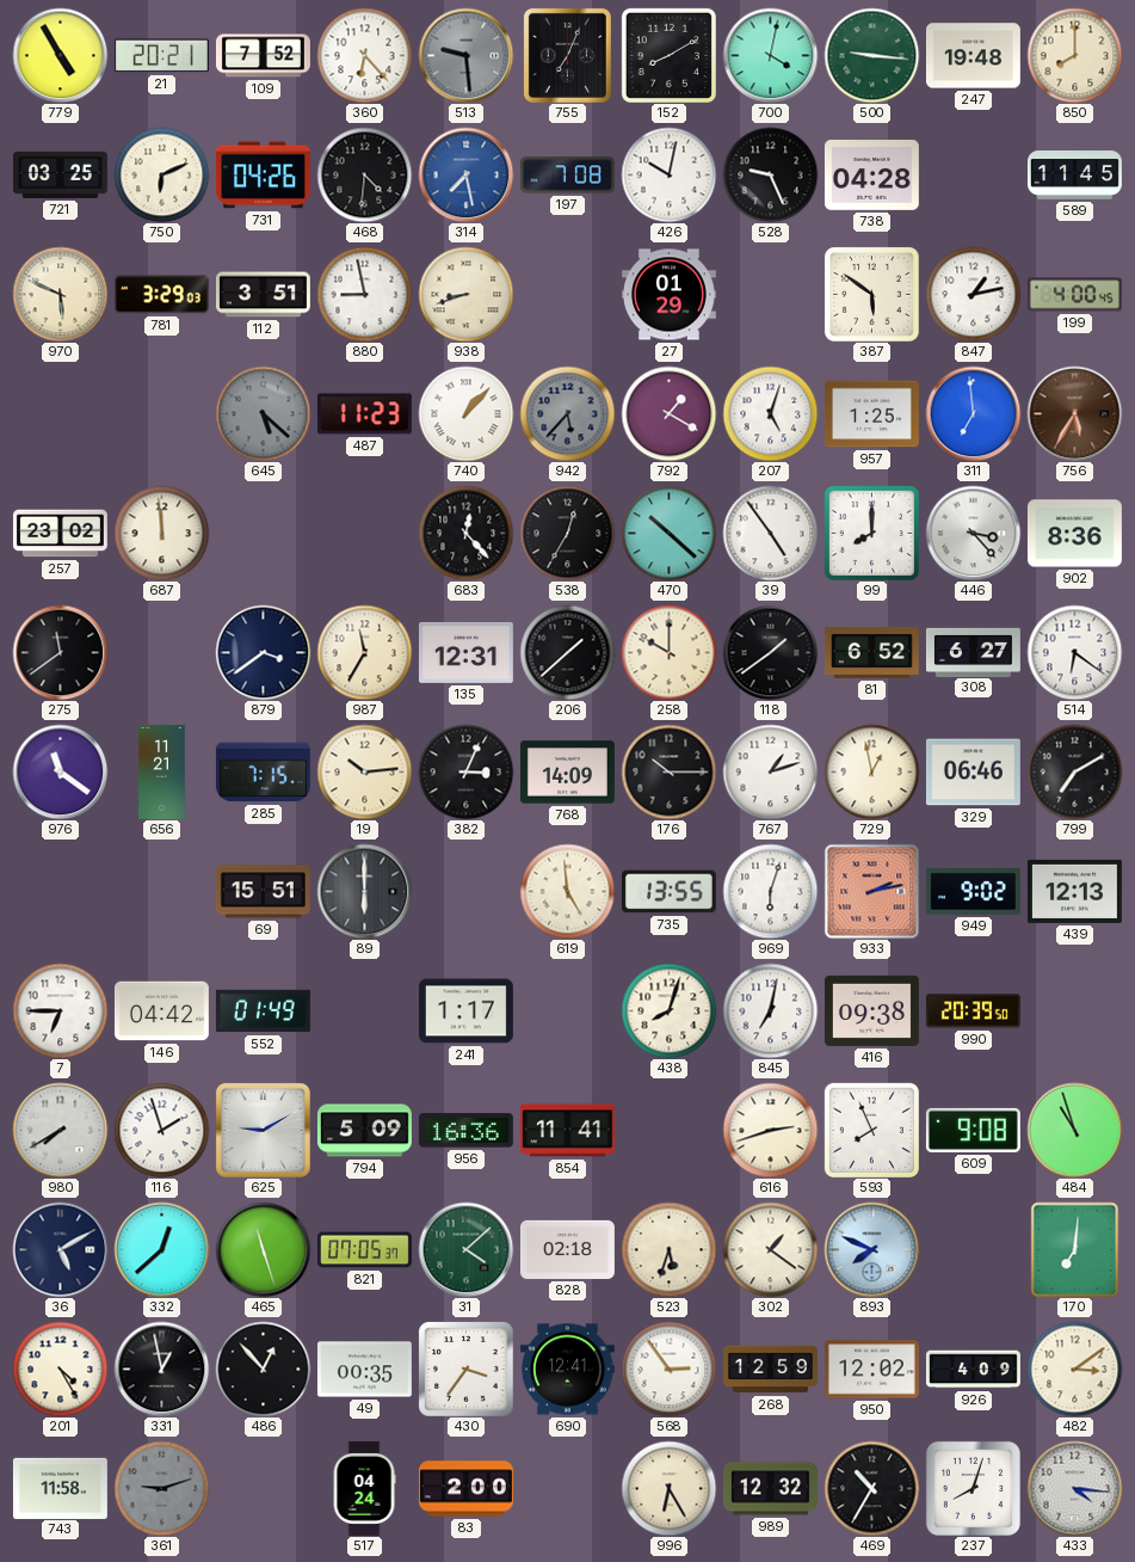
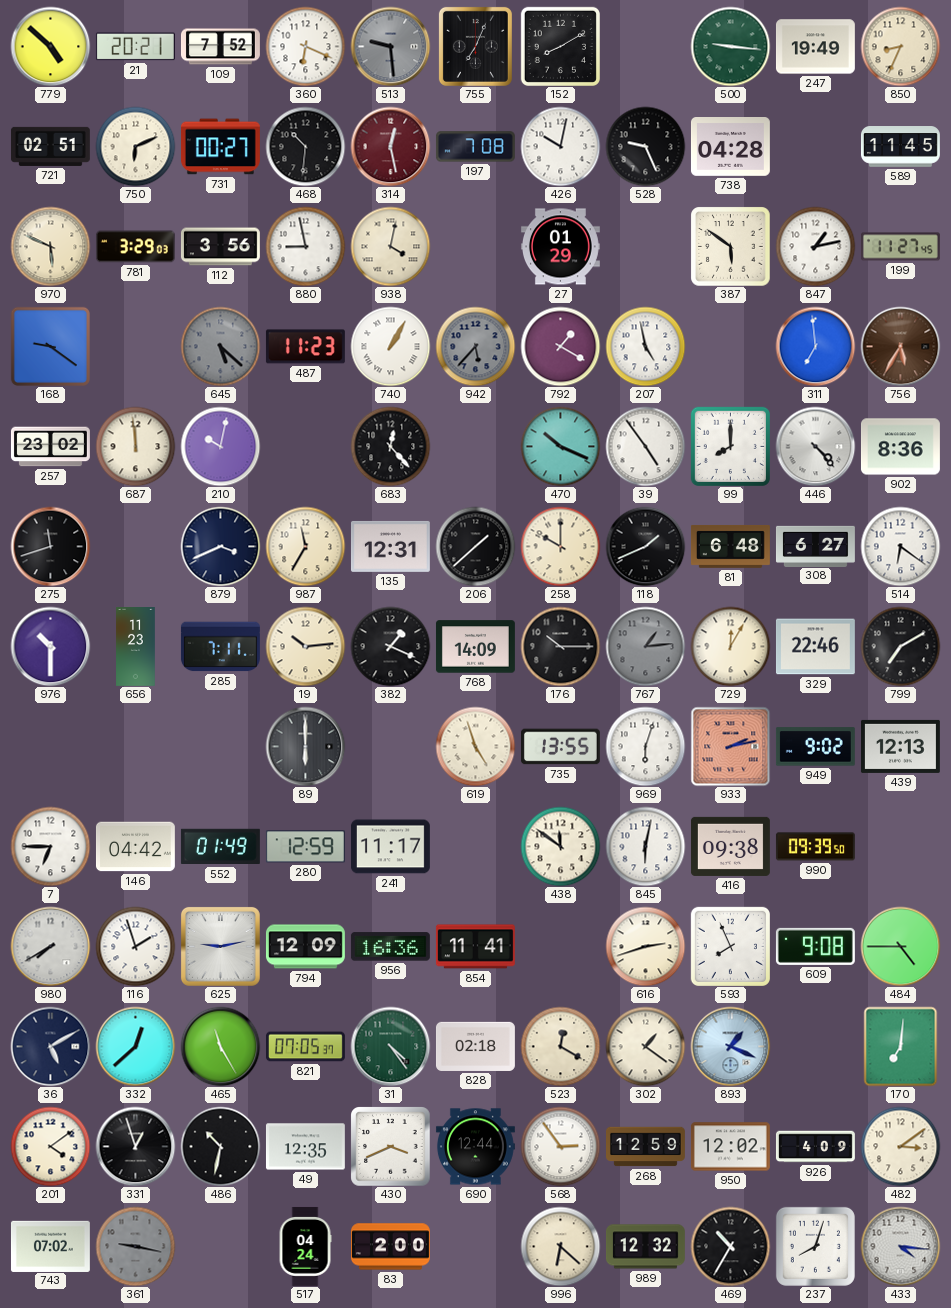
779: 4:55 -> 4:52
360: 6:23 -> 6:19
700: 4:02 -> none
247: 19:48 -> 19:49
850: 8:00 -> 8:34
721: 03:25 -> 02:51
731: 04:26 -> 00:27
468: 4:31 -> 10:31
314: 7:28 -> 12:28
314 dial: blue -> burgundy
112: 3:51 -> 3:56
938: 8:42 -> 4:02
199: 4:00 -> 11:27
168: none -> 9:21
740: 1:07 -> 1:05
207: 5:03 -> 4:58
957: 1:25 -> none
210: none -> 10:02
538: 12:35 -> none
470: 10:22 -> 10:19
446: 3:23 -> 4:23
275: 11:39 -> 11:42
879: 3:39 -> 3:41
118: 1:39 -> 1:41
81: 6:52 -> 6:48
976: 11:21 -> 10:30
656: 11:21 -> 11:23
285: 7:15 -> 7:11
382: 3:04 -> 1:19
767: 1:12 -> 1:14
767 dial: white -> grey
729: 12:58 -> 12:05
329: 06:46 -> 22:46
69: 15:51 -> none
619: 4:59 -> 4:57
280: none -> 12:59
241: 1:17 -> 11:17
438: 8:03 -> 11:51
845: 7:02 -> 6:02
990: 20:39 -> 09:39
625: 9:10 -> 9:13
794: 5:09 -> 12:09
484: 10:57 -> 4:45
465: 11:27 -> 11:25
31: 4:08 -> 4:24
523: 5:33 -> 12:20
893: 7:49 -> 1:19
201: 4:25 -> 4:09
331: 12:58 -> 12:57
486: 12:53 -> 10:32
49: 00:35 -> 12:35
430: 3:36 -> 3:41
690: 12:41 -> 12:44
743: 11:58 -> 07:02
361: 9:12 -> 9:17
996: 6:25 -> 6:22
